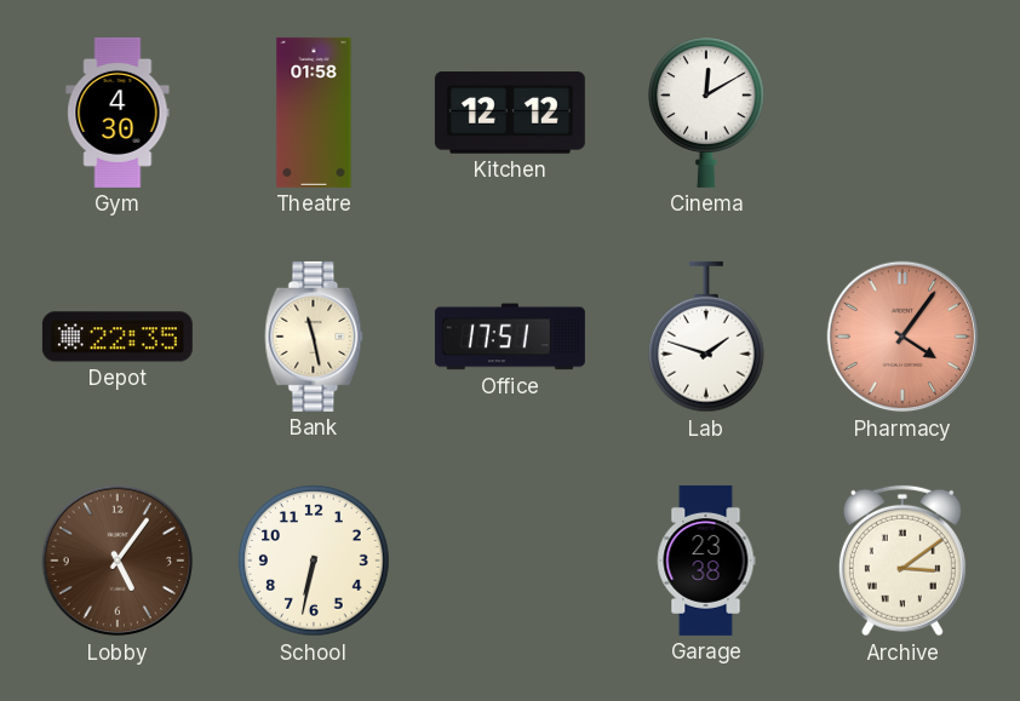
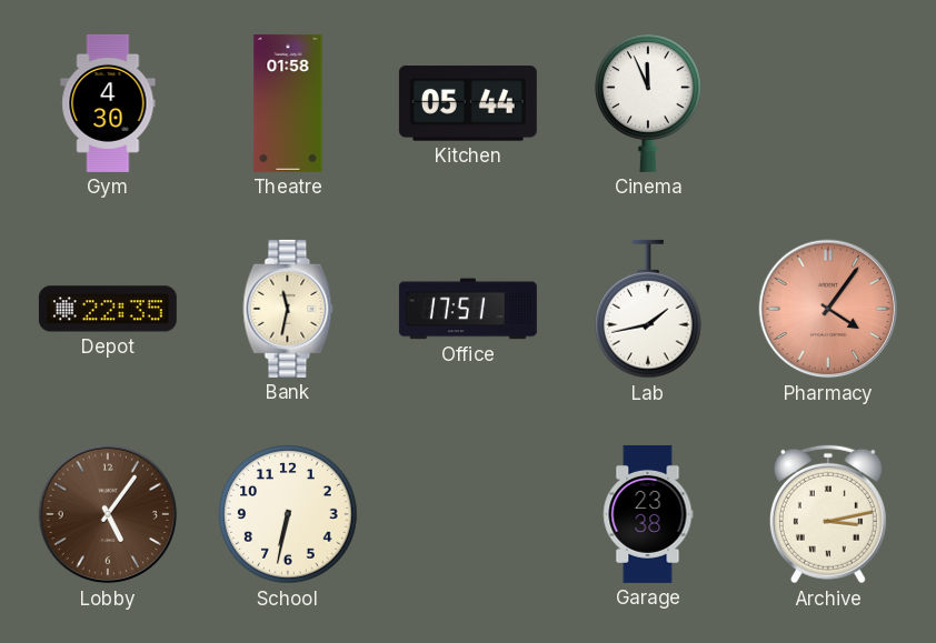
Kitchen: 12:12 -> 05:44
Cinema: 12:10 -> 11:56
Bank: 11:28 -> 11:32
Lab: 1:48 -> 1:43
Archive: 3:09 -> 3:13
